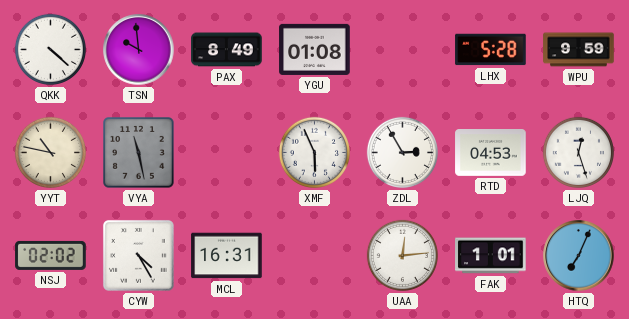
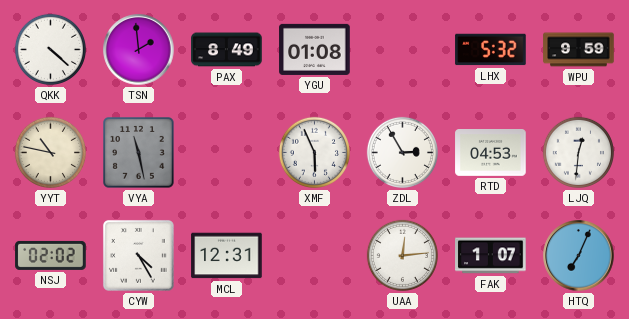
TSN: 9:59 -> 1:59
LHX: 5:28 -> 5:32
LJQ: 12:27 -> 12:31
MCL: 16:31 -> 12:31
FAK: 1:01 -> 1:07
